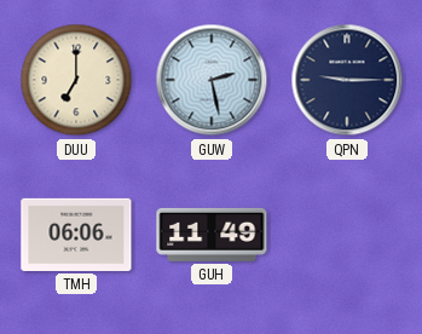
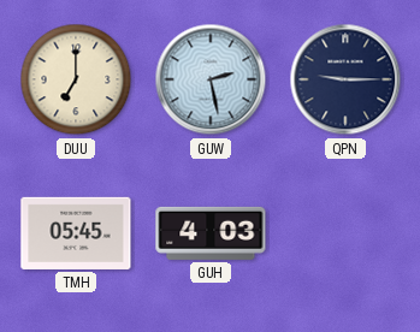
TMH: 06:06 -> 05:45
GUH: 11:49 -> 4:03
